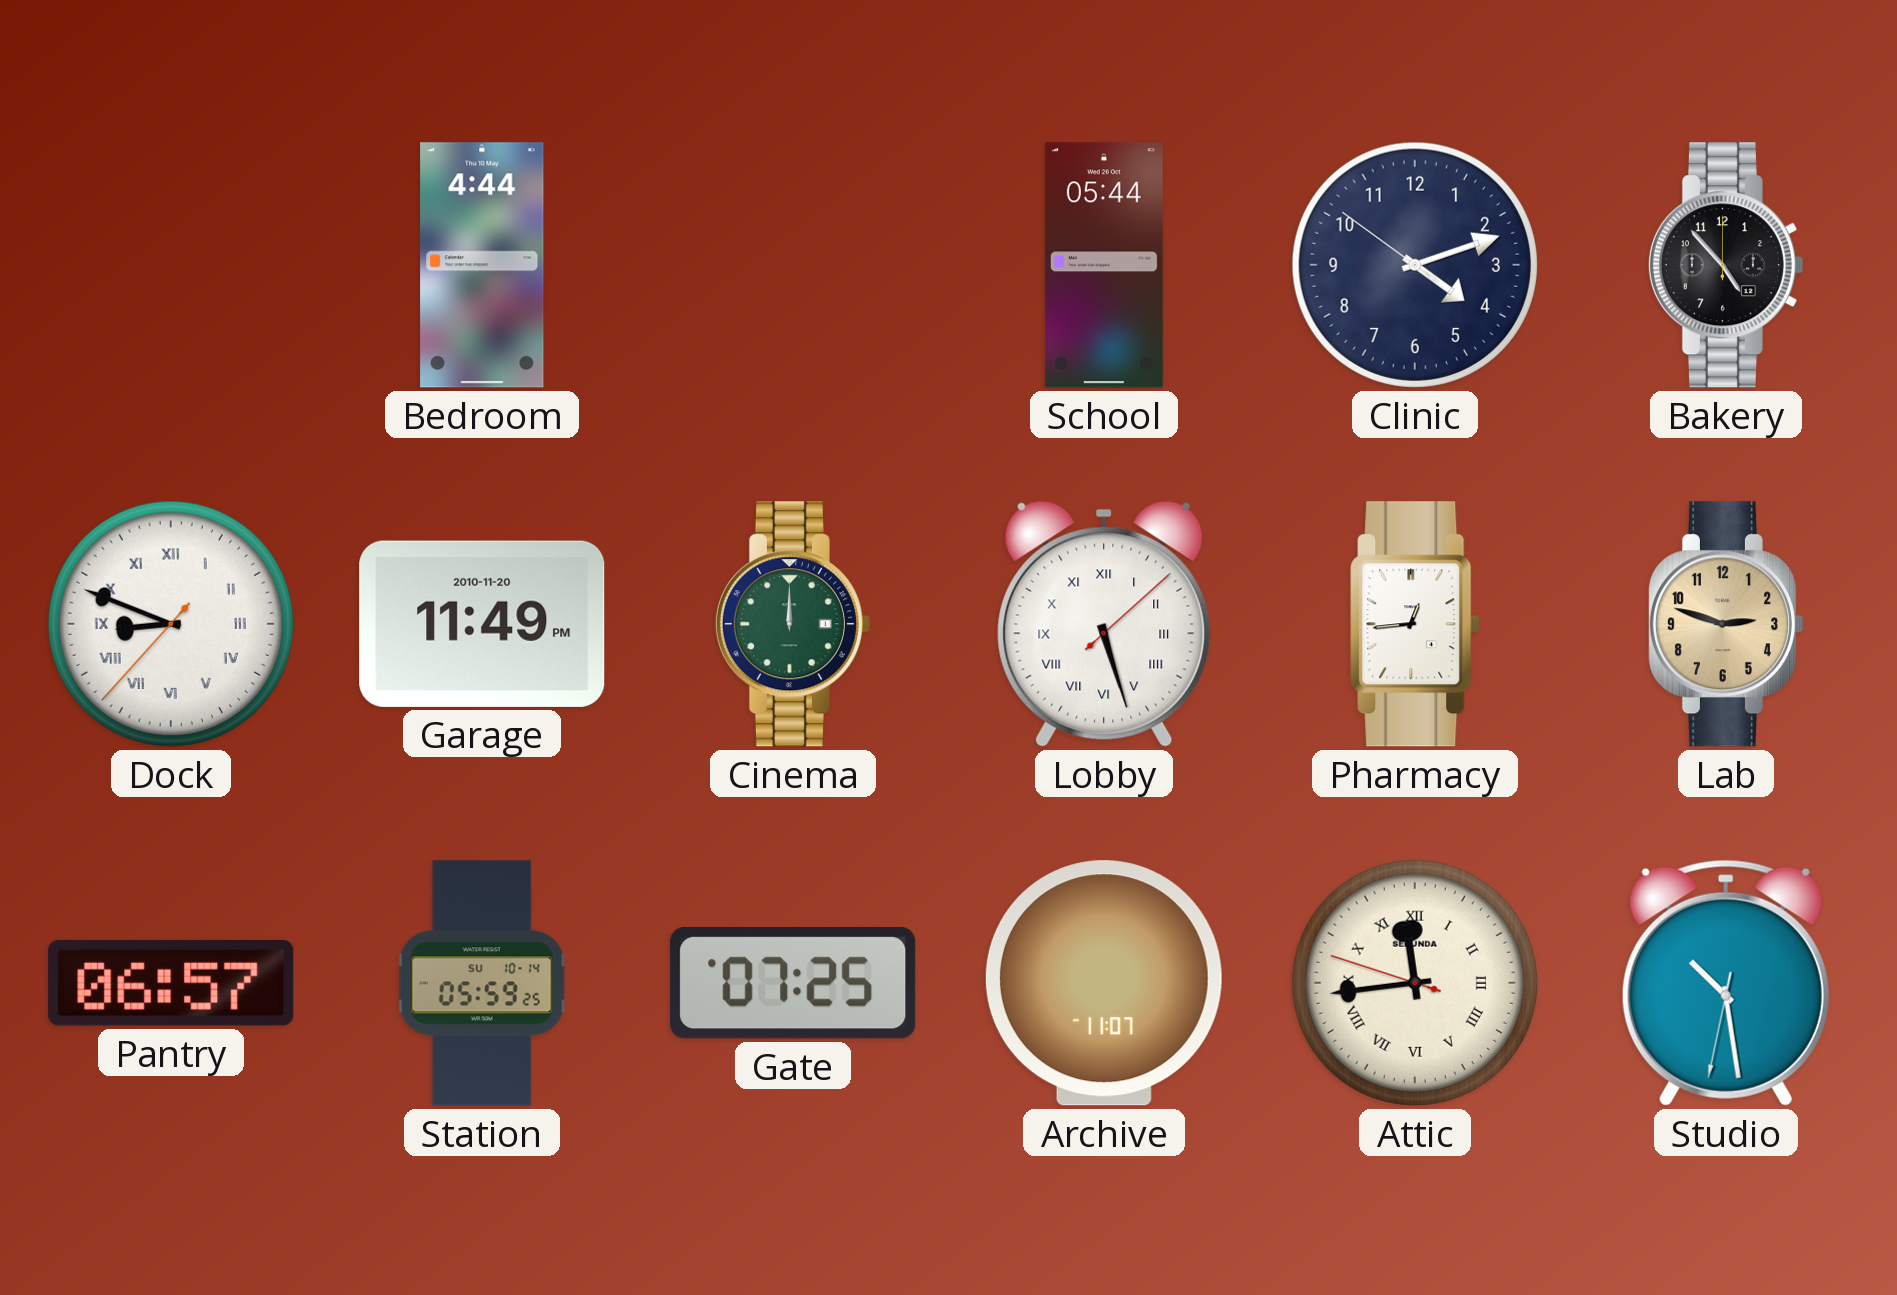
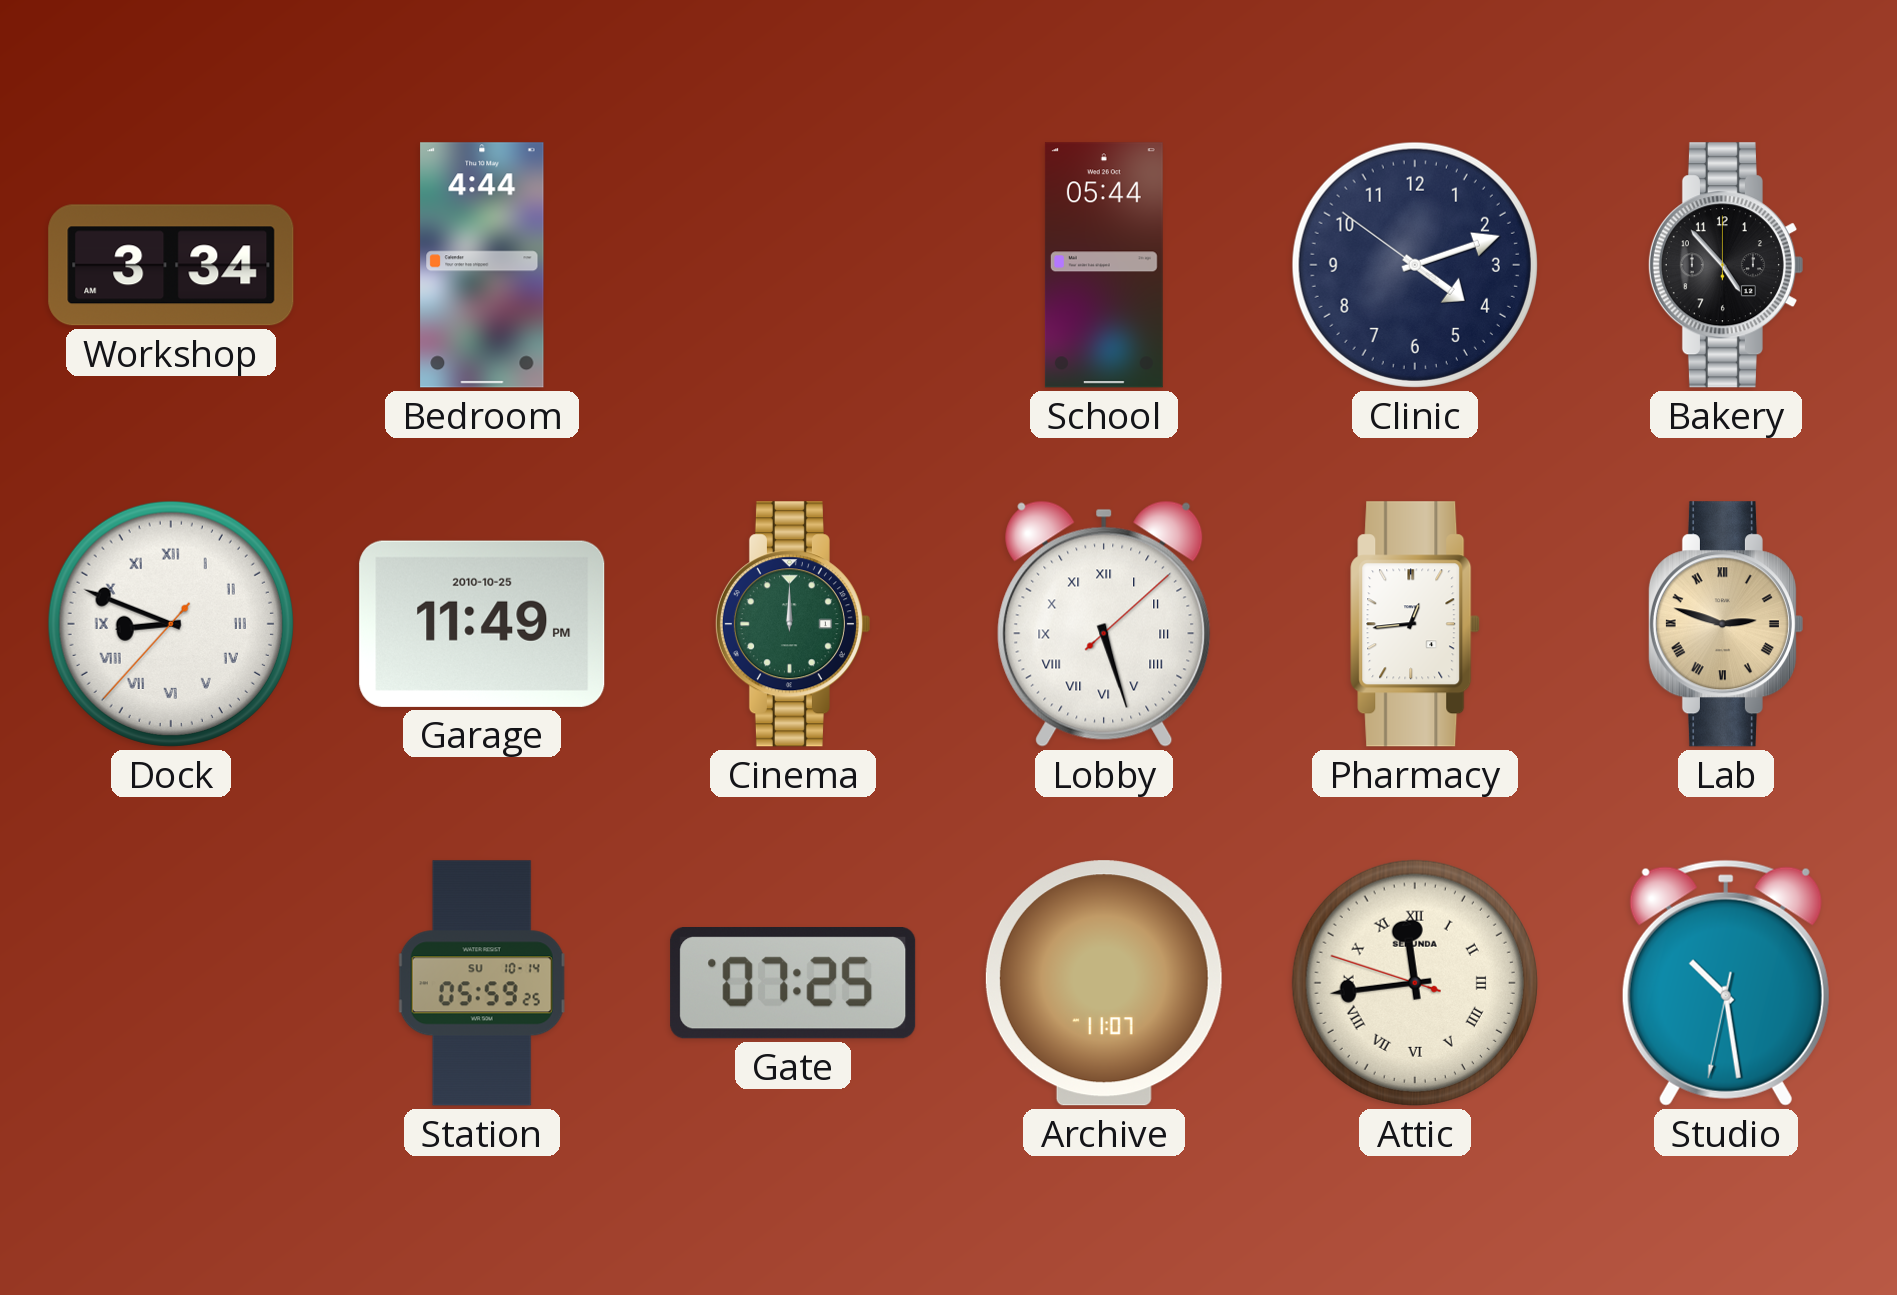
Workshop: none -> 3:34
Garage date: 2010-11-20 -> 2010-10-25
Lab numerals: Arabic -> Roman
Pantry: 06:57 -> none
